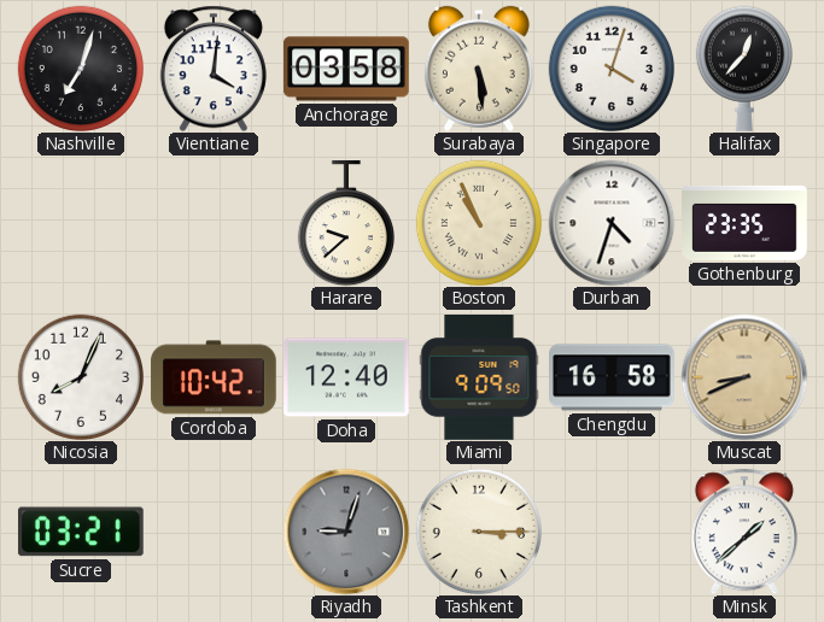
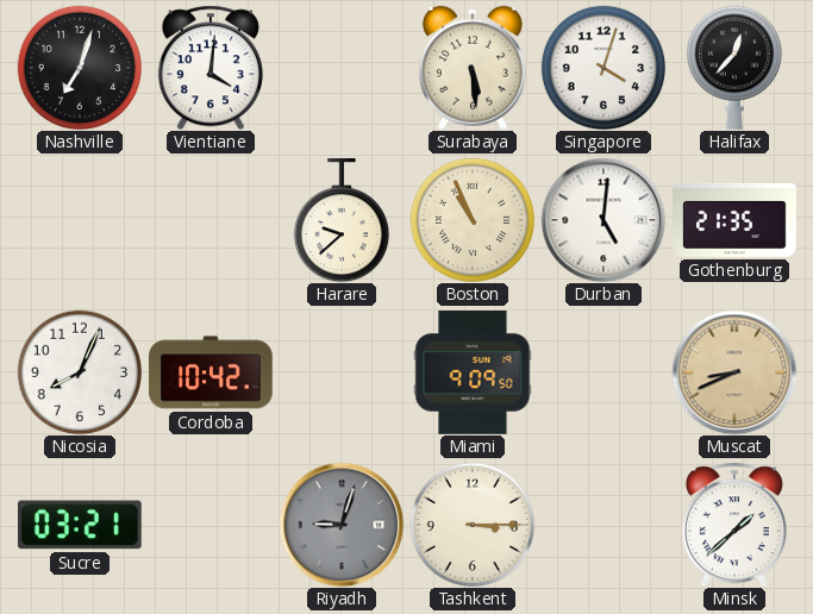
Anchorage: 03:58 -> none
Durban: 4:33 -> 5:01
Gothenburg: 23:35 -> 21:35
Doha: 12:40 -> none
Chengdu: 16:58 -> none
